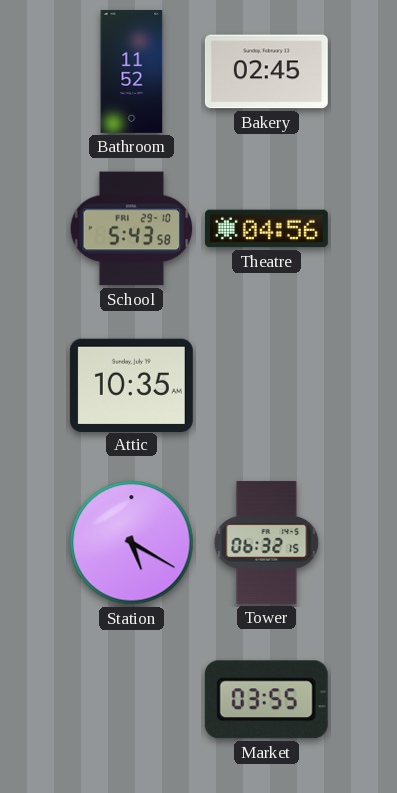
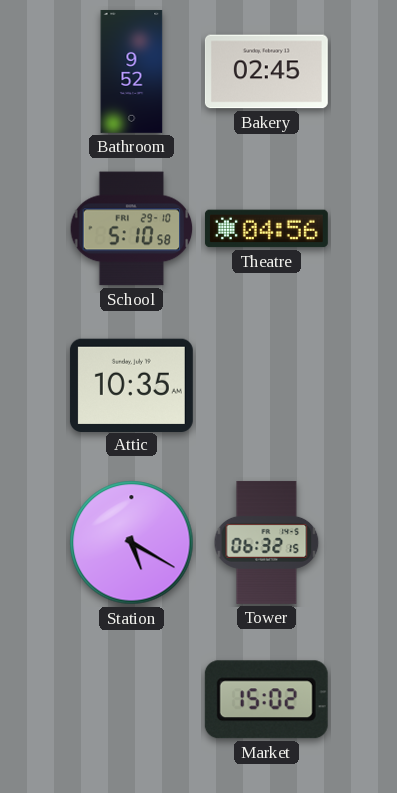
Bathroom: 11:52 -> 9:52
School: 5:43 -> 5:10
Market: 03:55 -> 15:02
